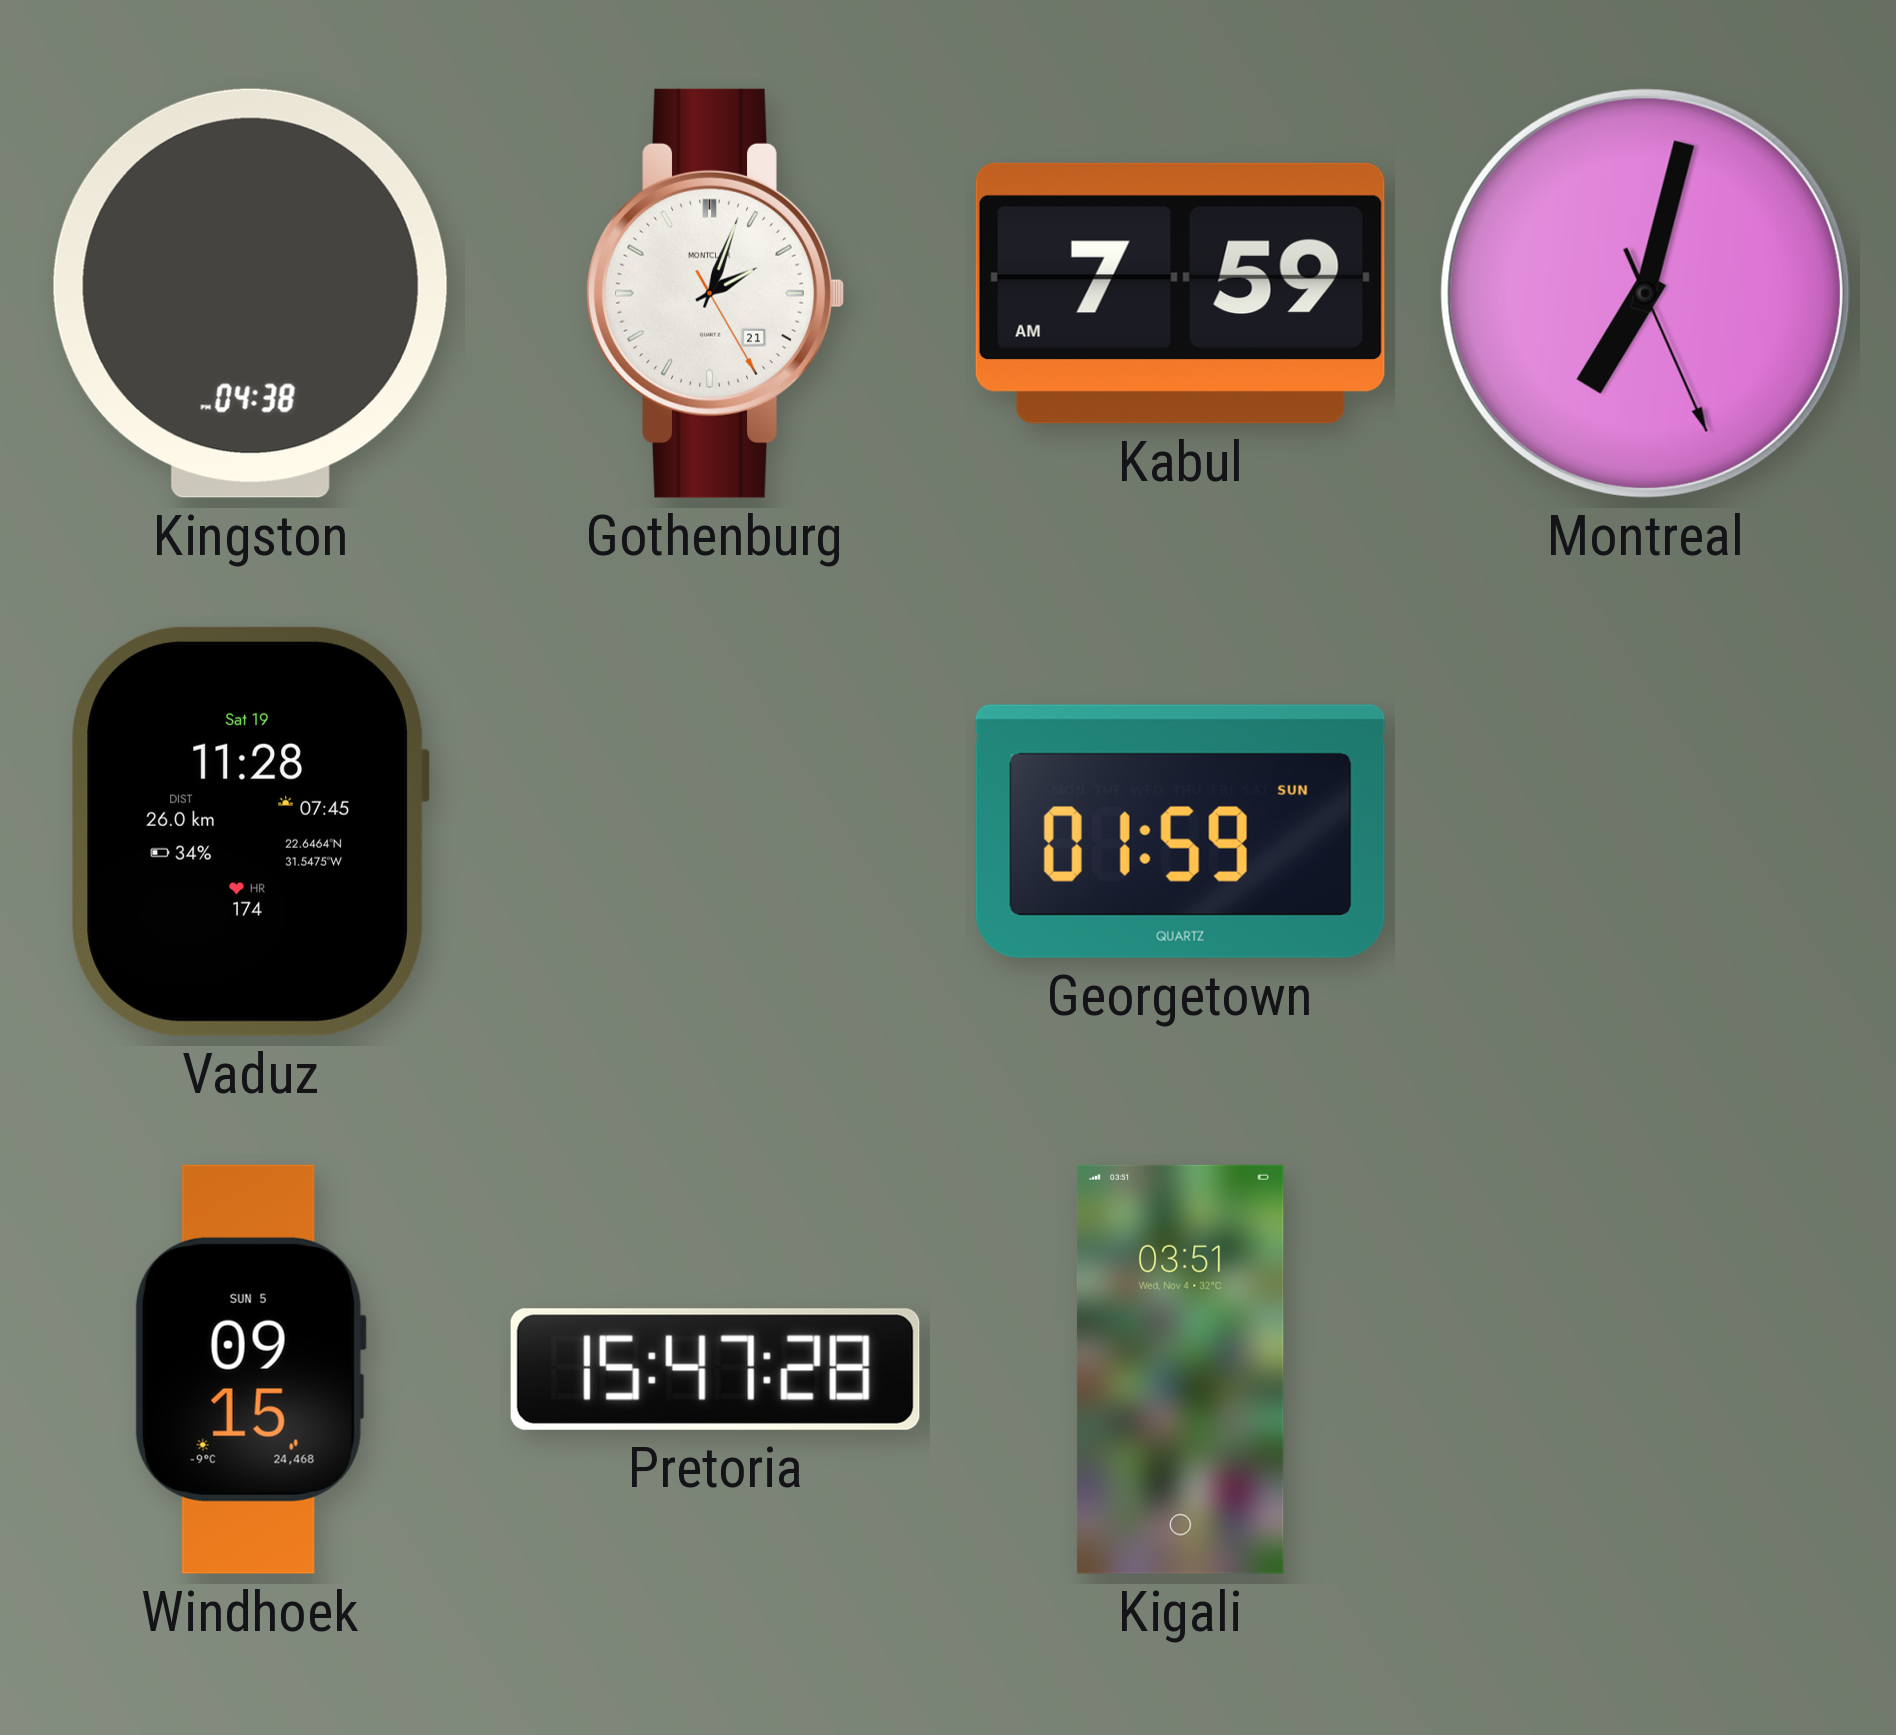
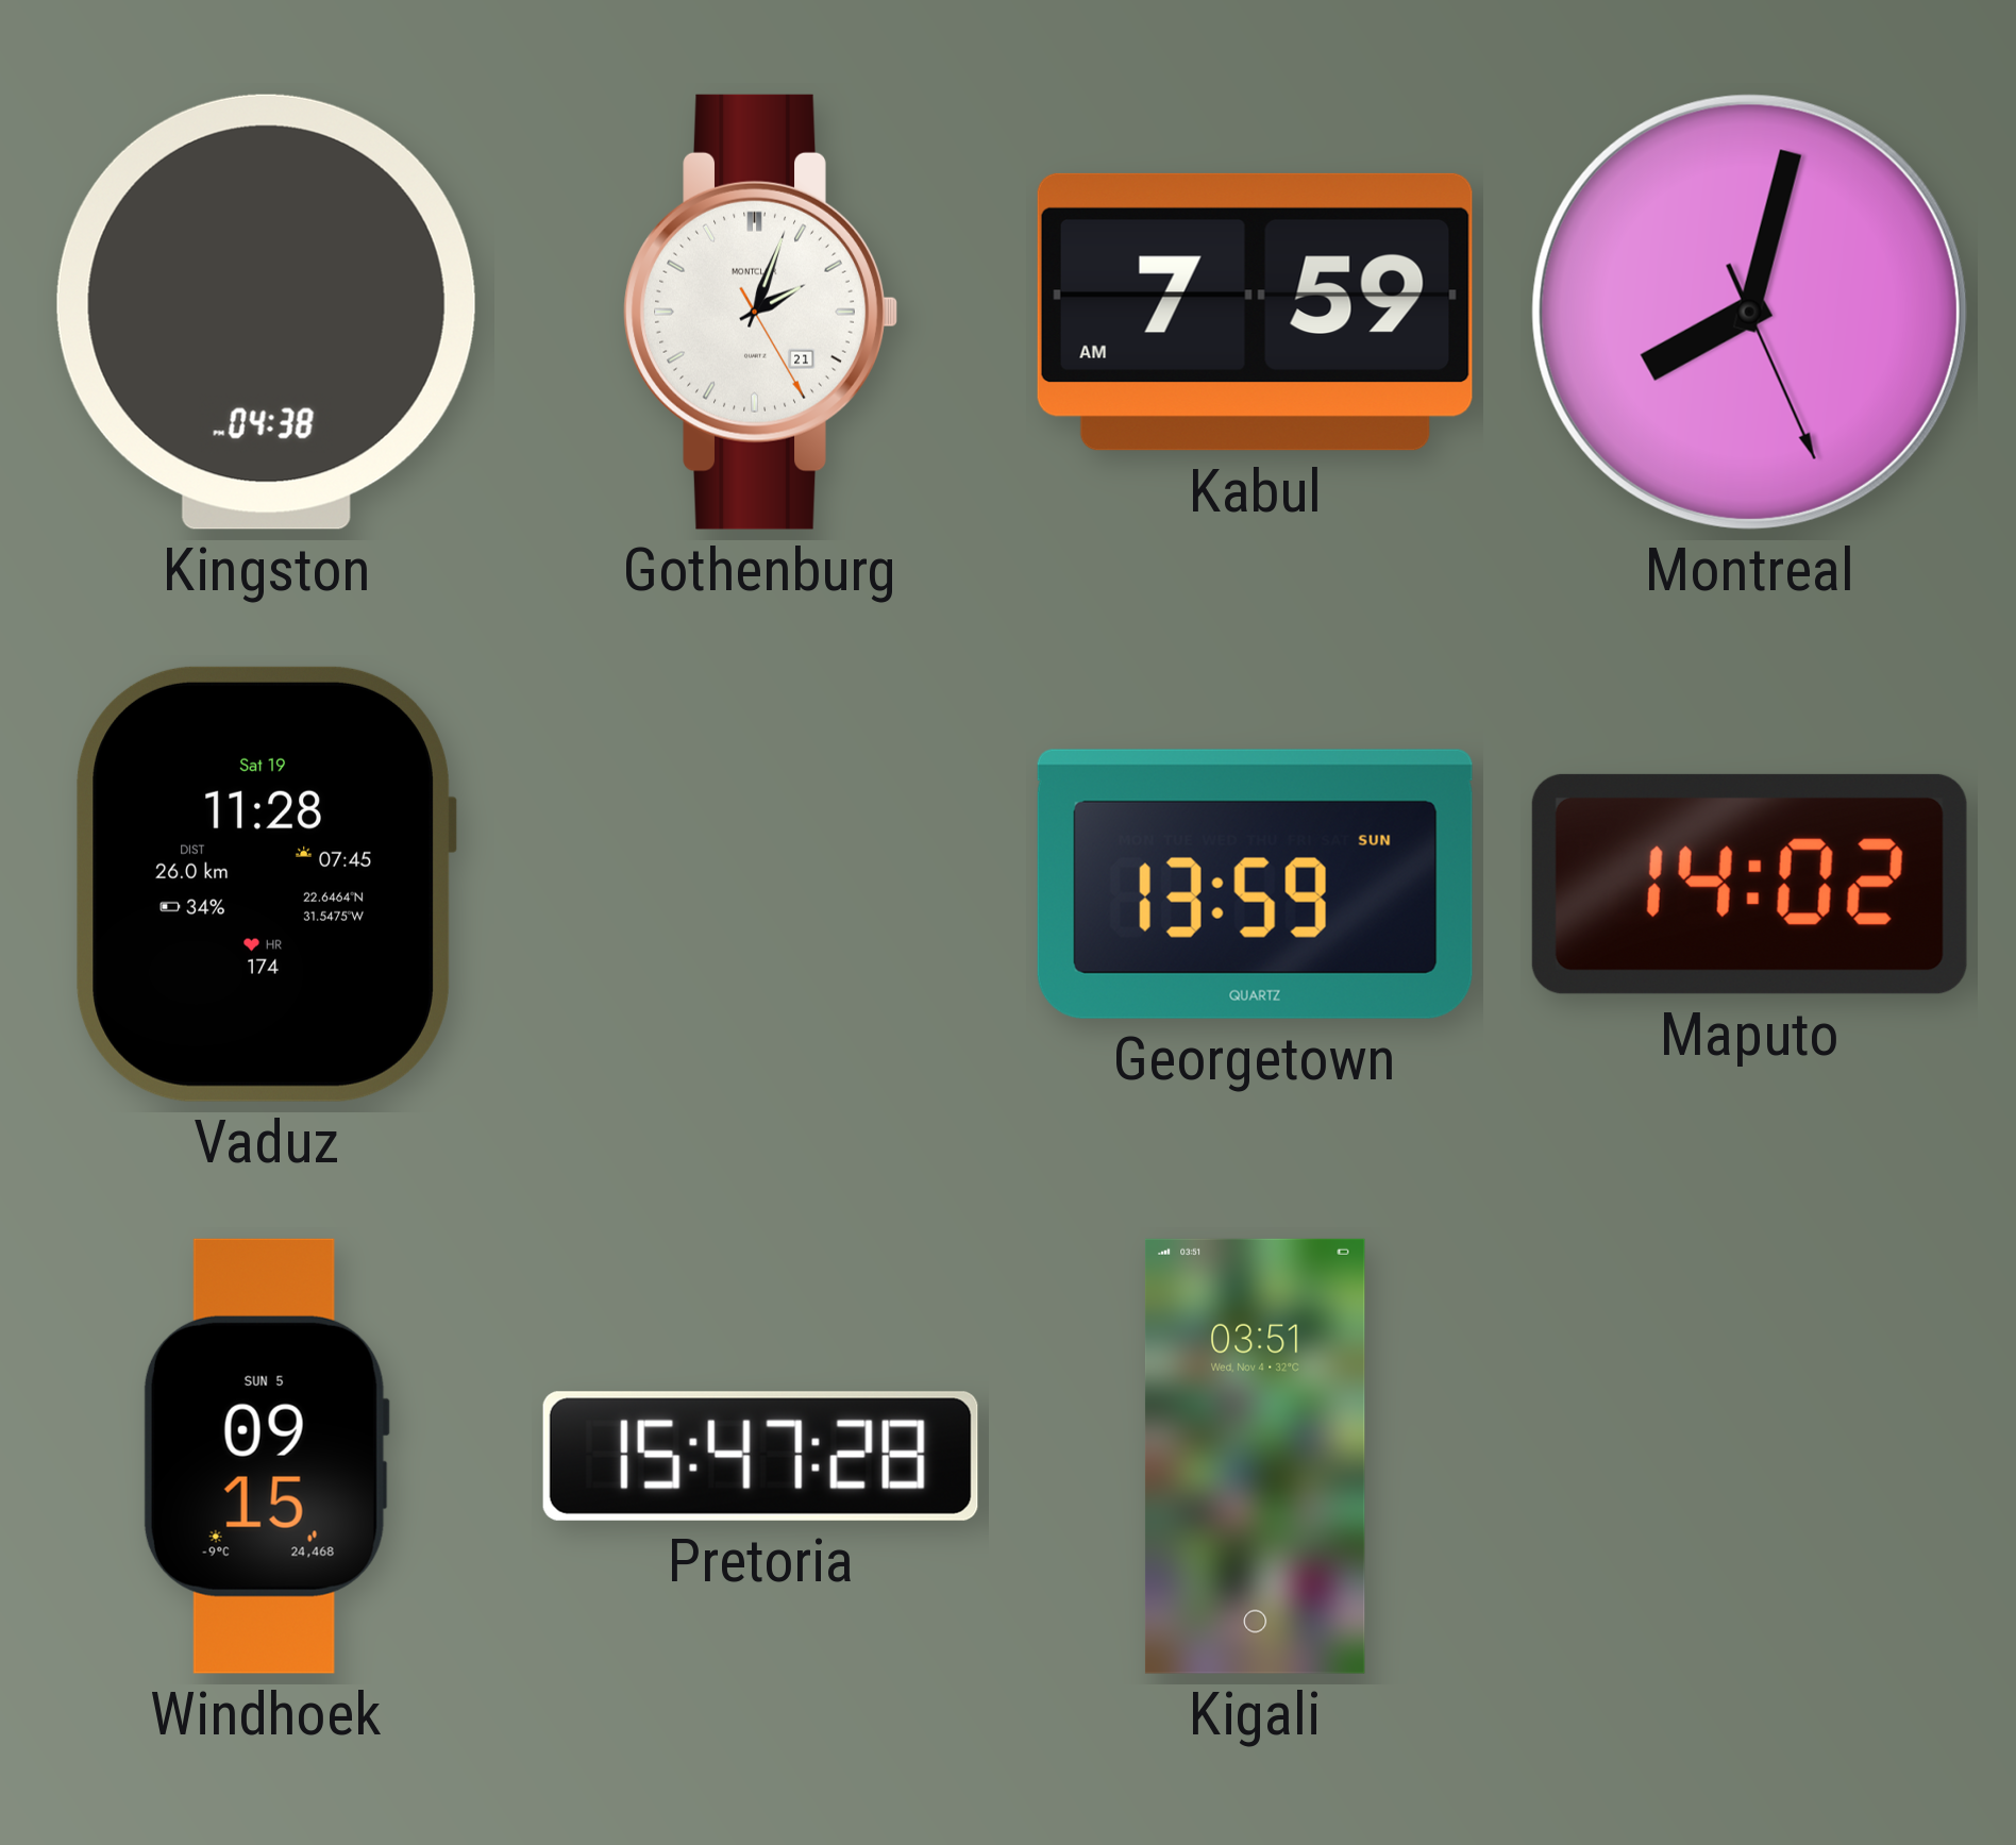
Montreal: 7:02 -> 8:02
Georgetown: 01:59 -> 13:59
Maputo: none -> 14:02
